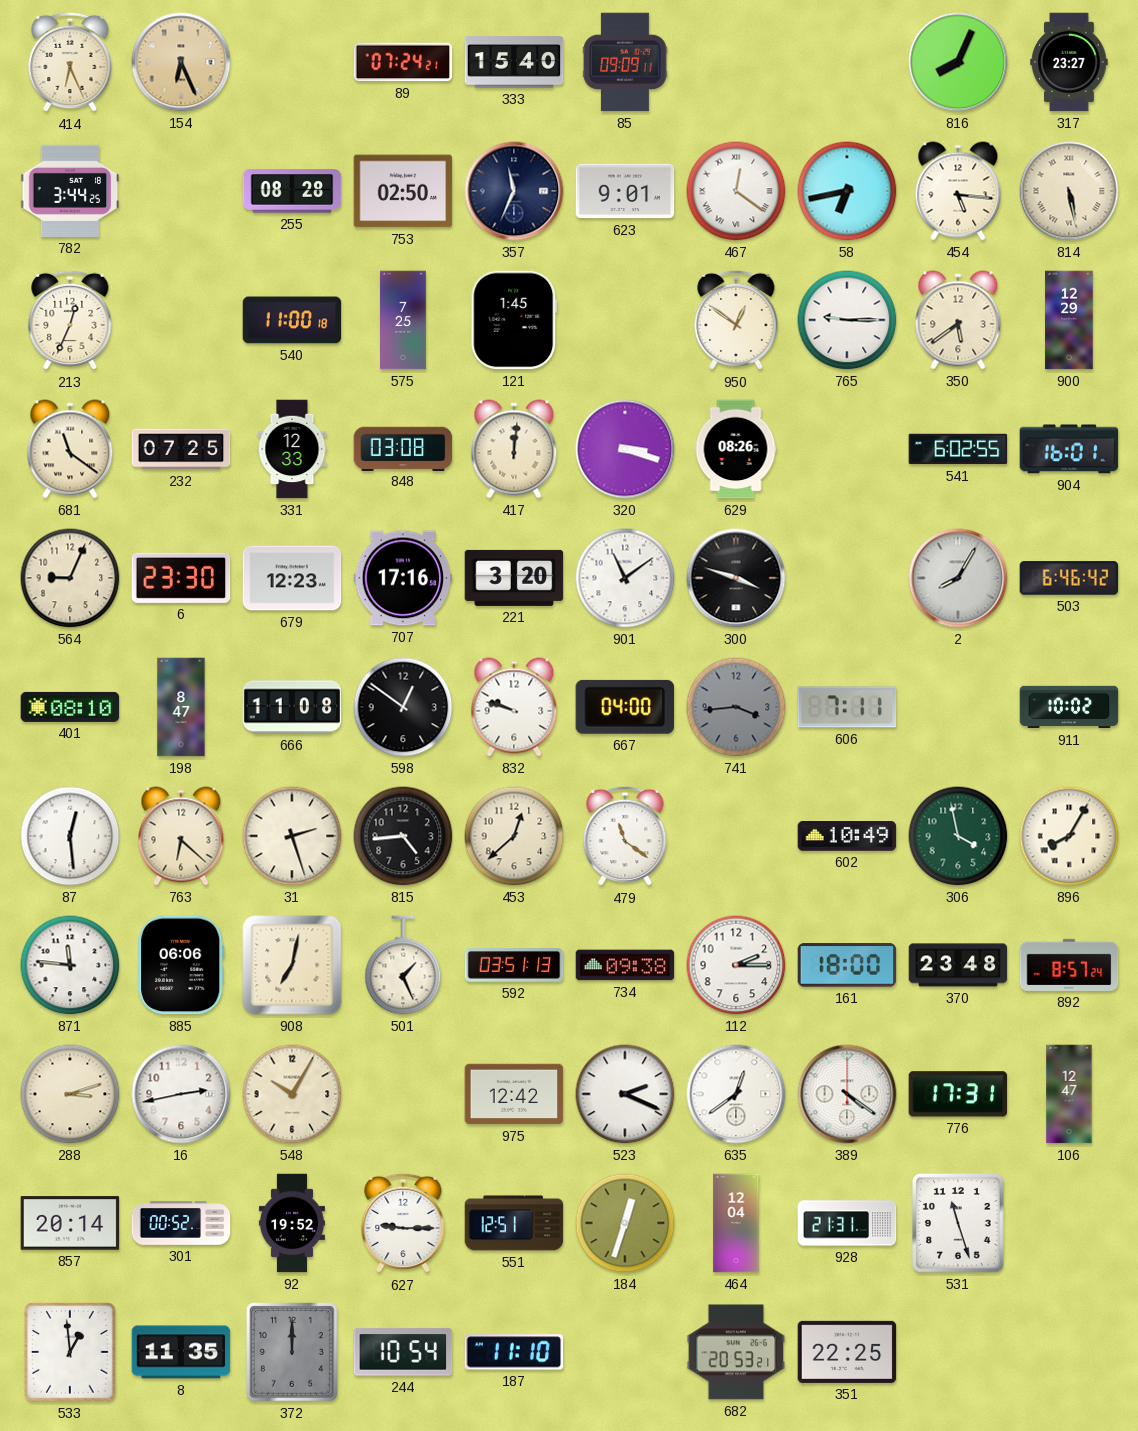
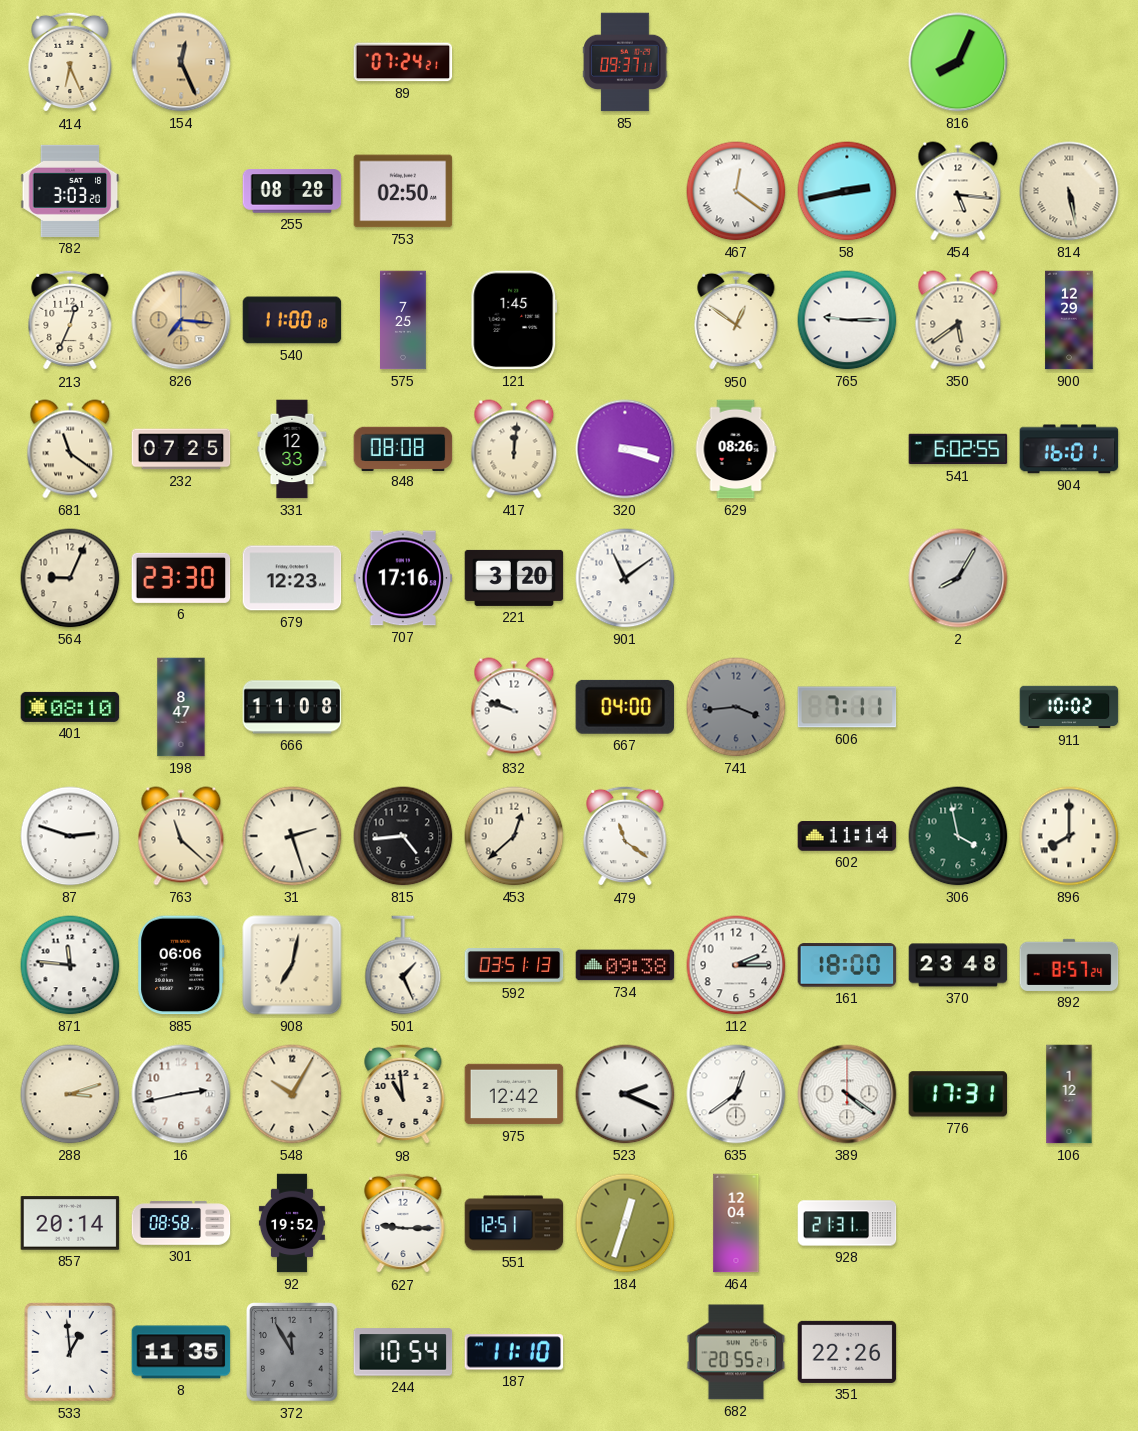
154: 6:26 -> 12:26
333: 15:40 -> none
85: 09:09 -> 09:37
317: 23:27 -> none
782: 3:44 -> 3:03
357: 11:34 -> none
623: 9:01 -> none
58: 6:43 -> 2:43
826: none -> 7:16
848: 03:08 -> 08:08
300: 3:48 -> none
503: 6:46 -> none
598: 12:51 -> none
87: 12:29 -> 2:48
763: 6:22 -> 11:22
602: 10:49 -> 11:14
896: 8:05 -> 8:00
98: none -> 10:59
106: 12:47 -> 1:12
301: 00:52 -> 08:58
531: 11:27 -> none
372: 12:00 -> 11:55
682: 20:53 -> 20:55
351: 22:25 -> 22:26
